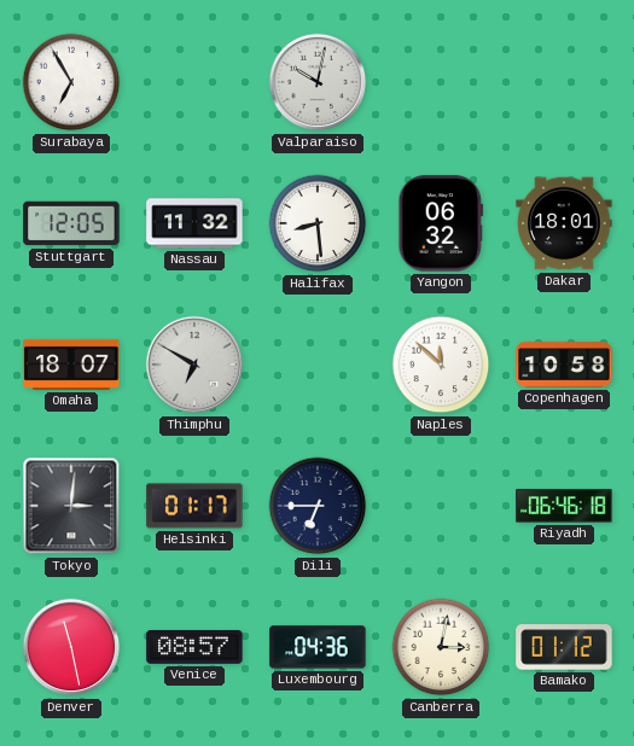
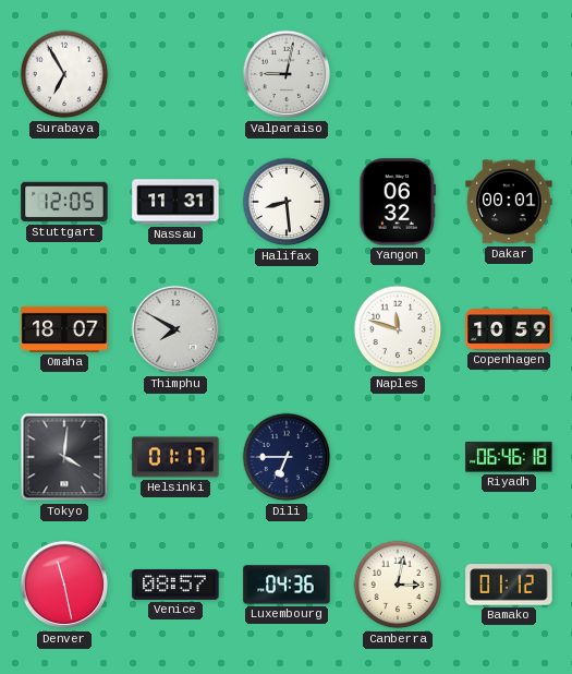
Valparaiso: 10:02 -> 9:02
Nassau: 11:32 -> 11:31
Dakar: 18:01 -> 00:01
Thimphu: 6:50 -> 7:50
Naples: 11:52 -> 11:48
Copenhagen: 10:58 -> 10:59
Tokyo: 3:01 -> 4:01
